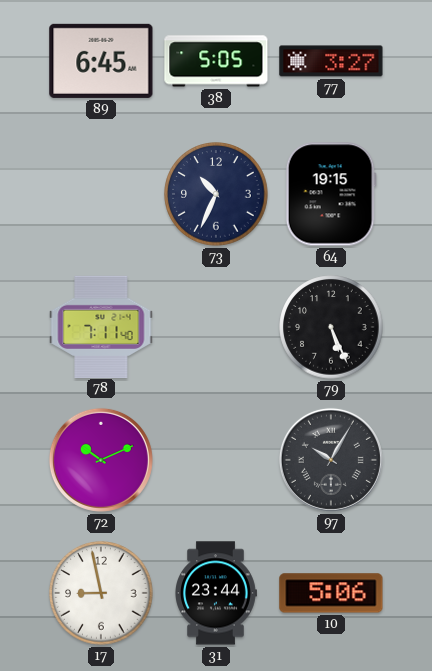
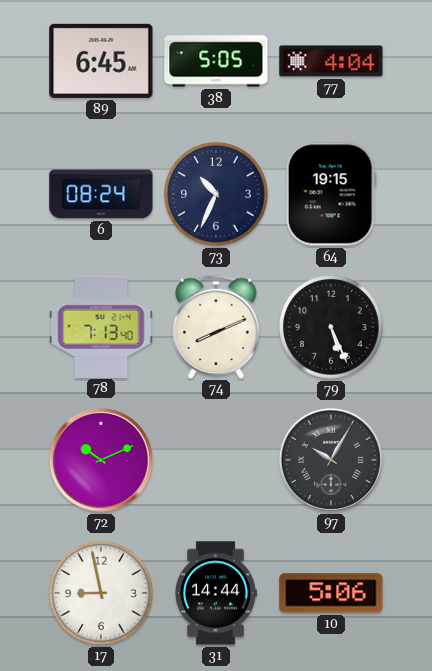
77: 3:27 -> 4:04
6: none -> 08:24
78: 7:11 -> 7:13
74: none -> 8:11
31: 23:44 -> 14:44
